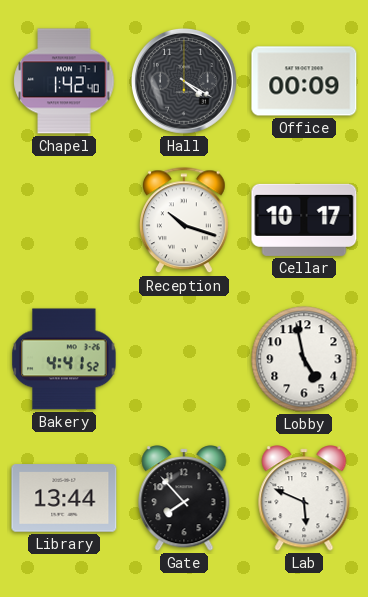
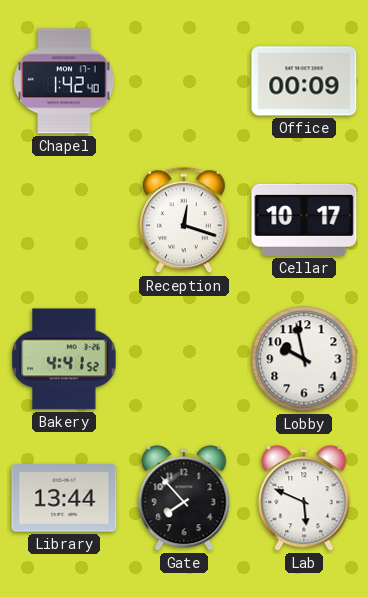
Hall: 4:20 -> none
Reception: 10:18 -> 12:18
Lobby: 4:58 -> 9:58
